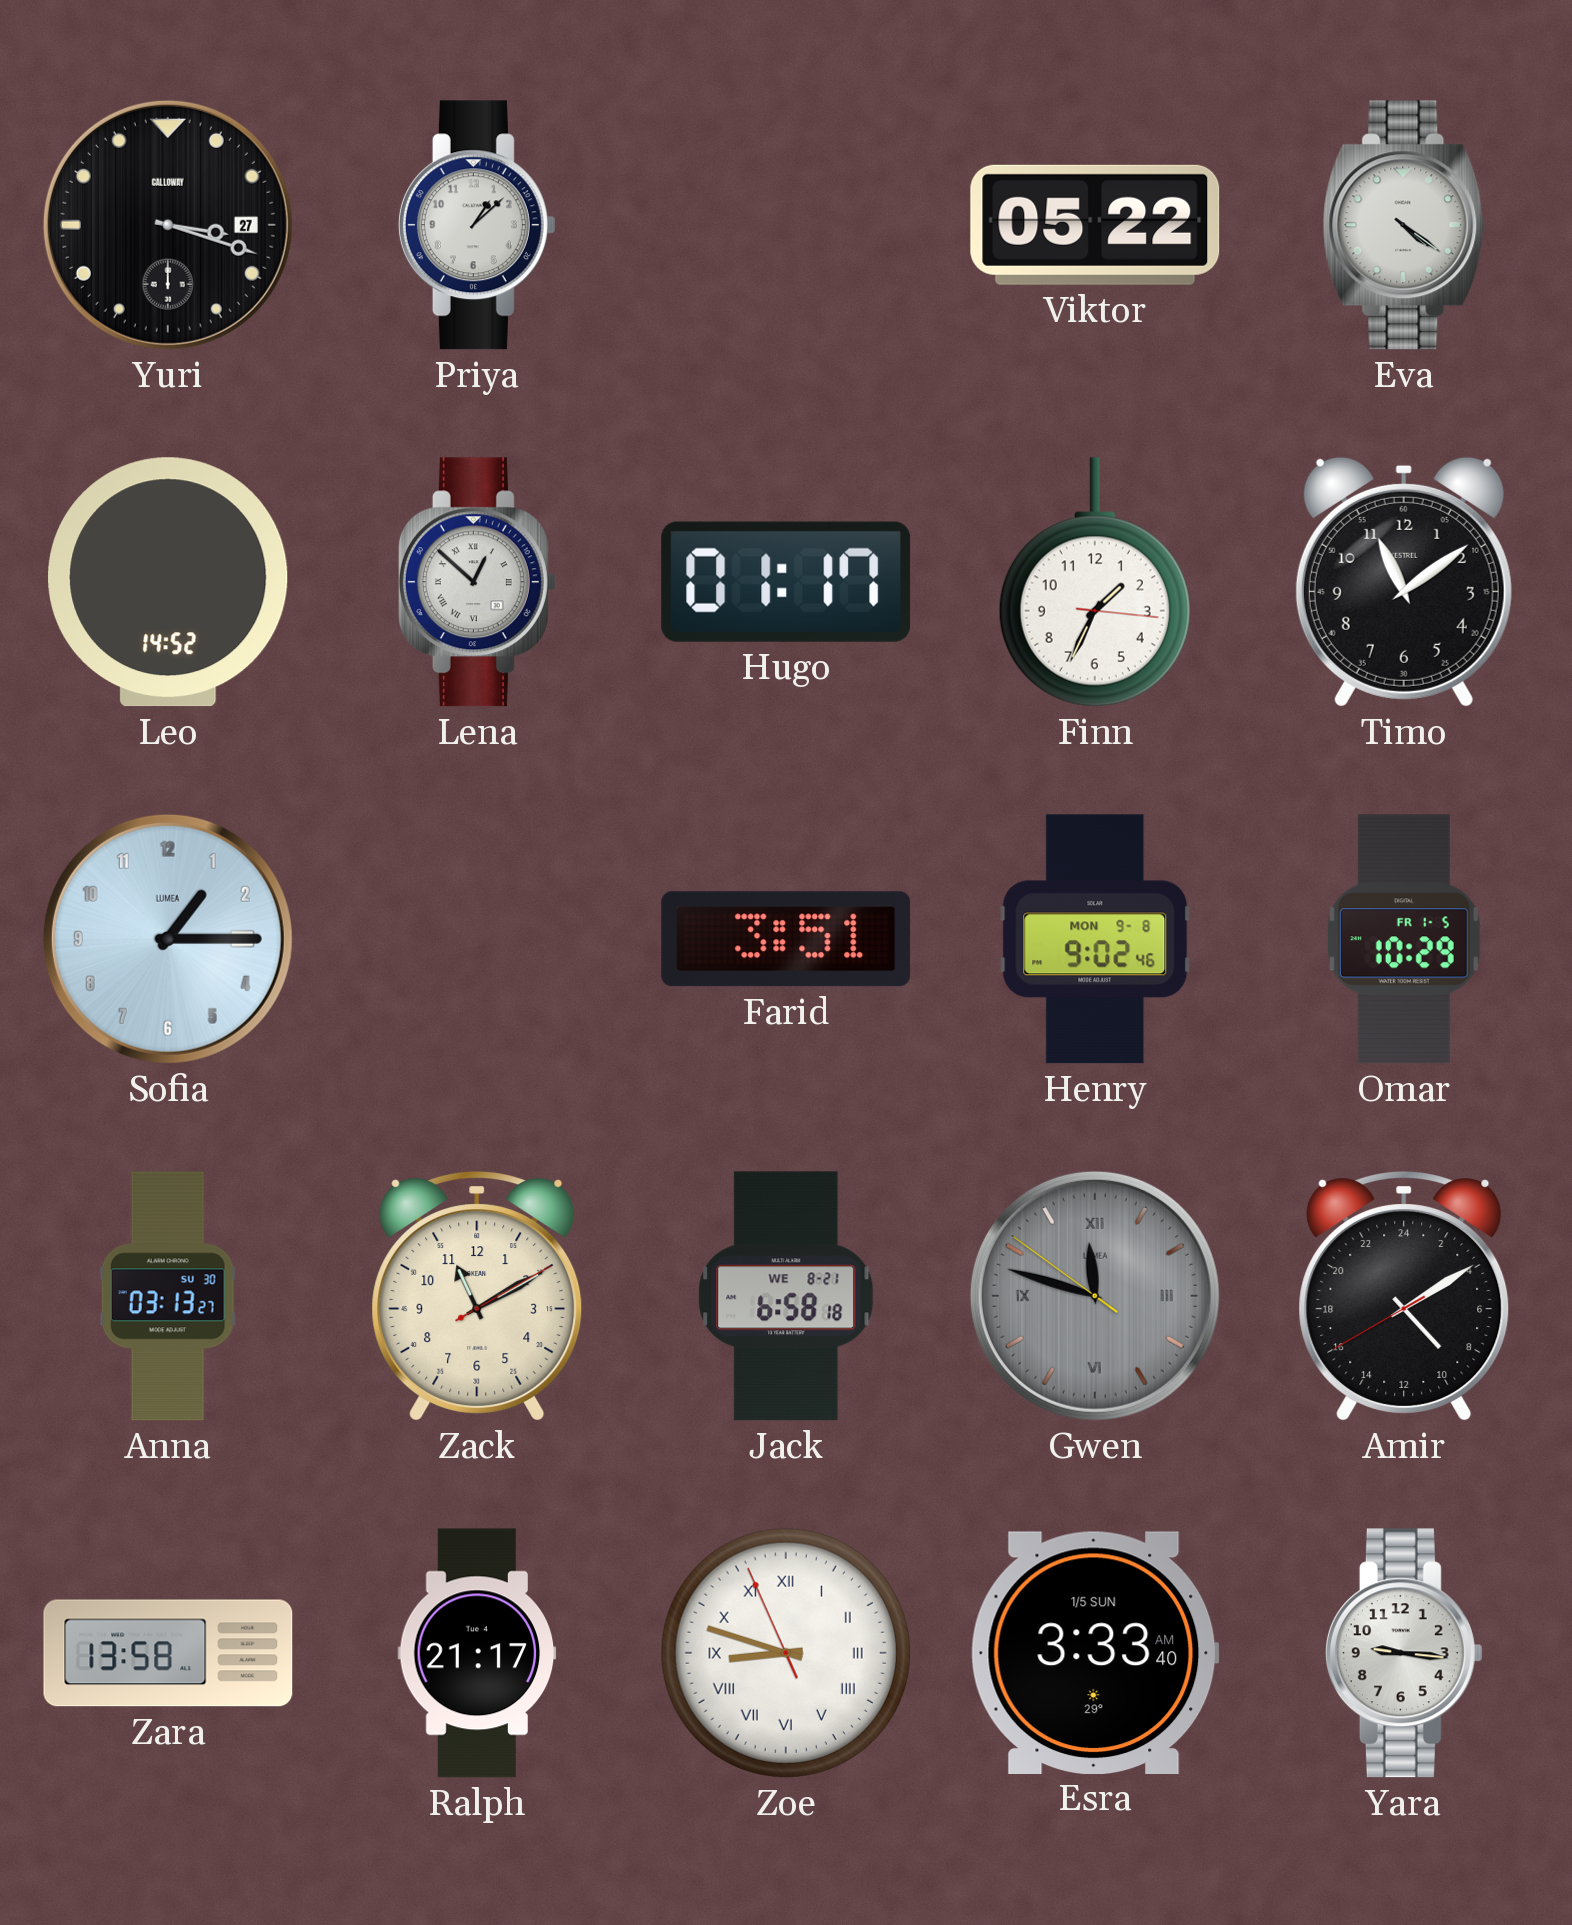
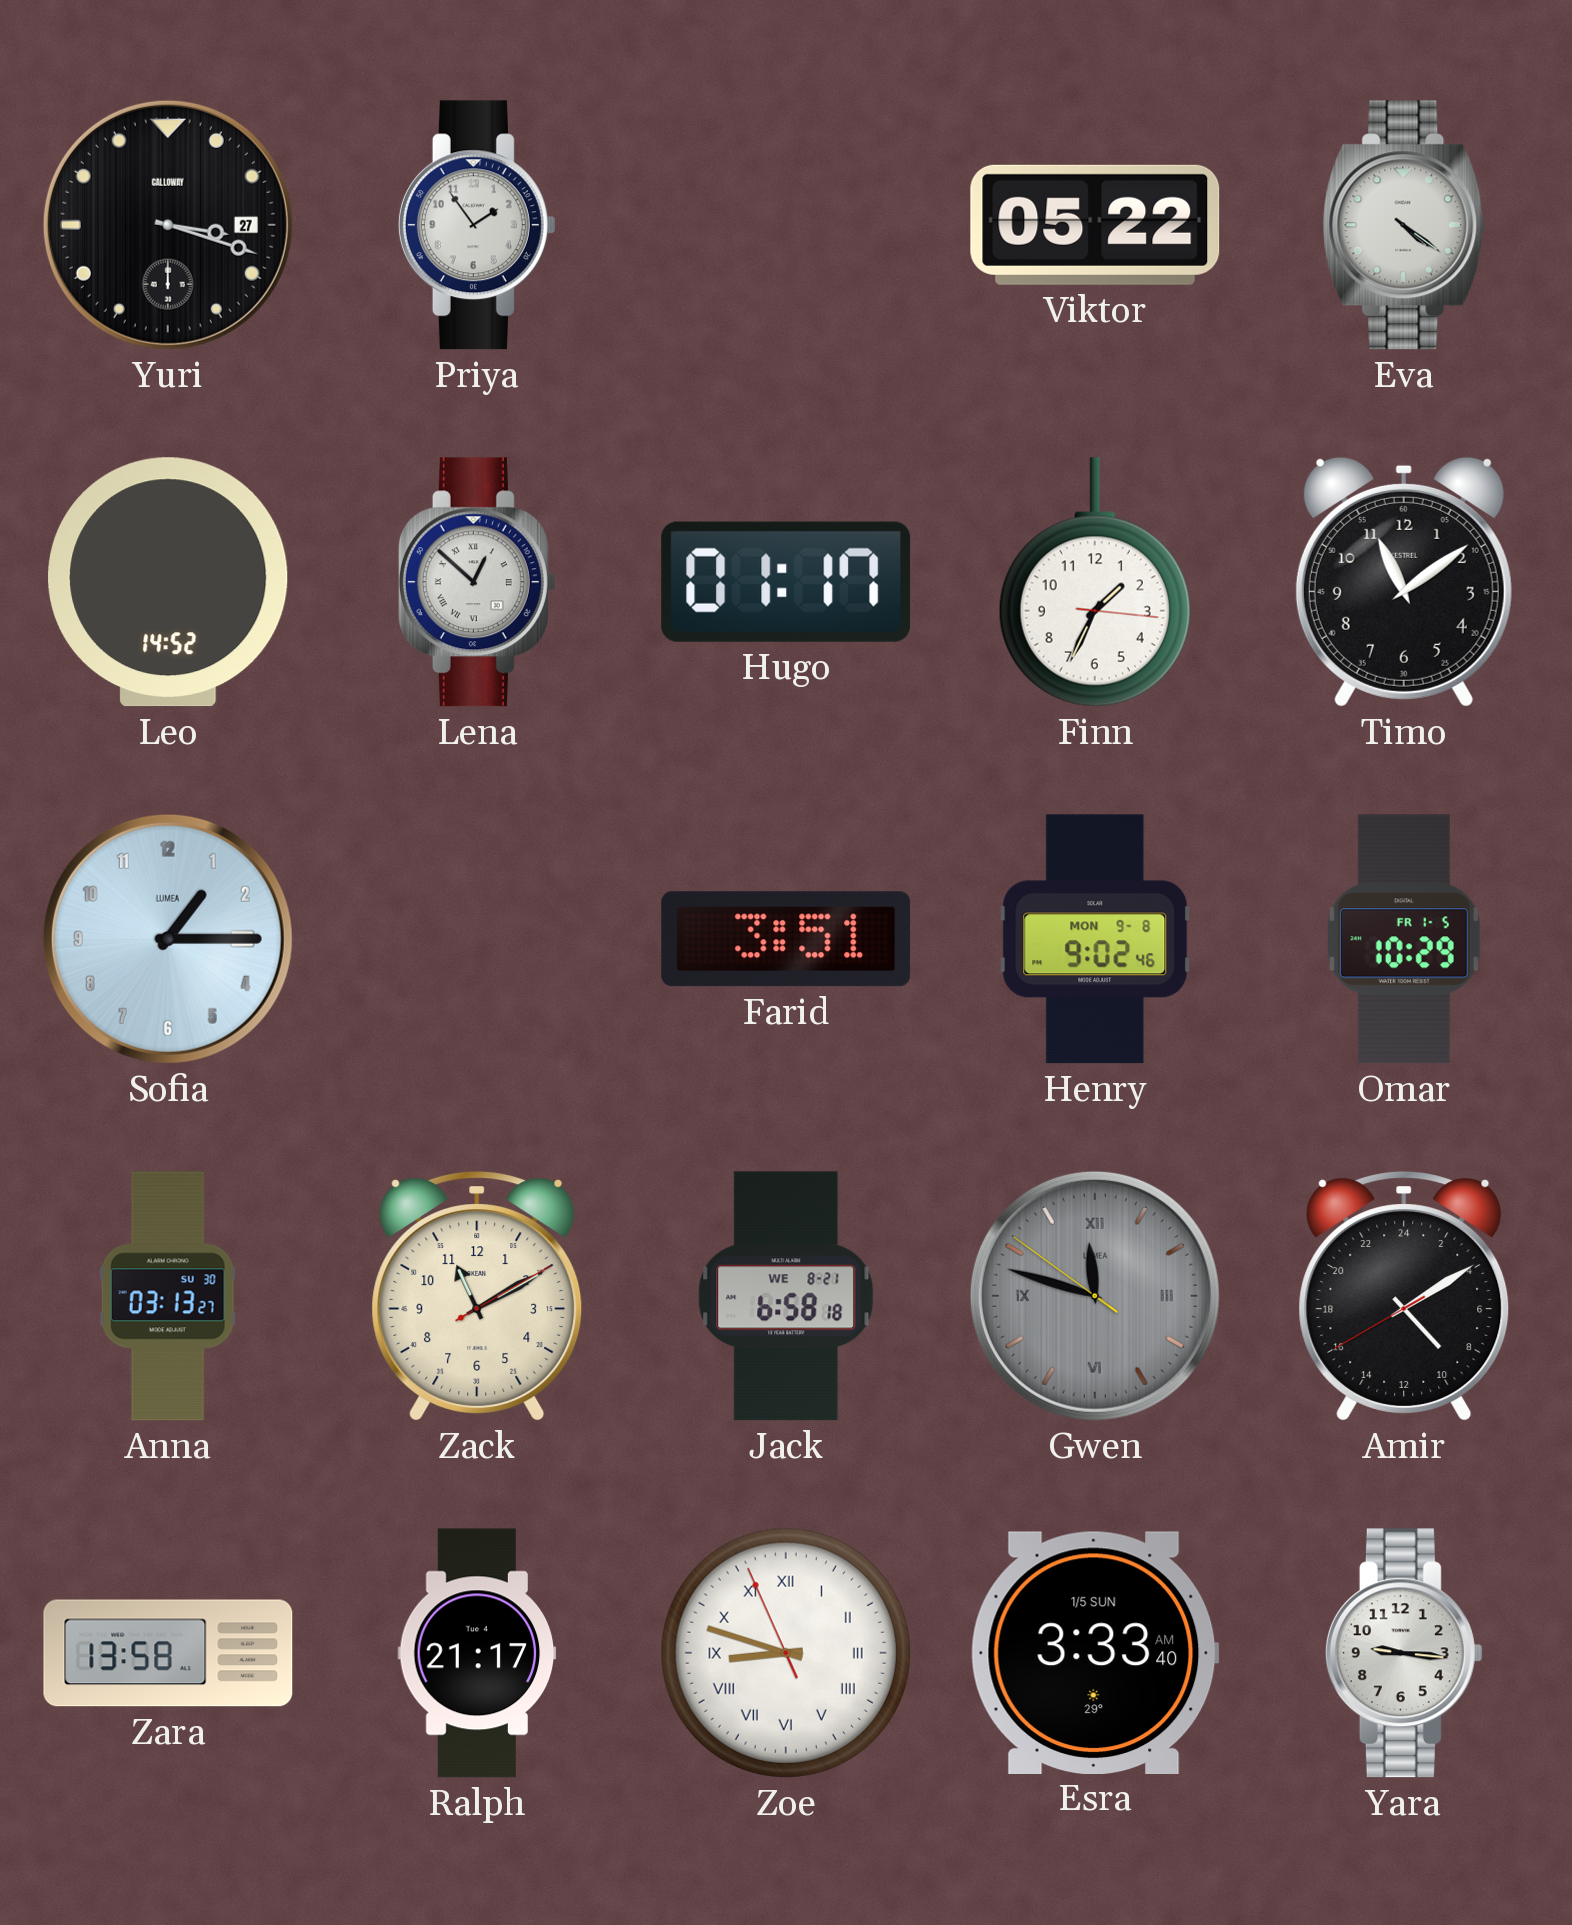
Priya: 1:08 -> 1:54
